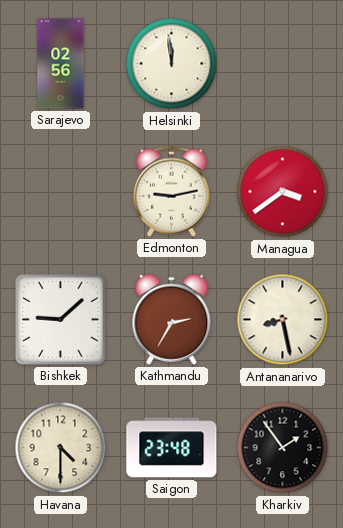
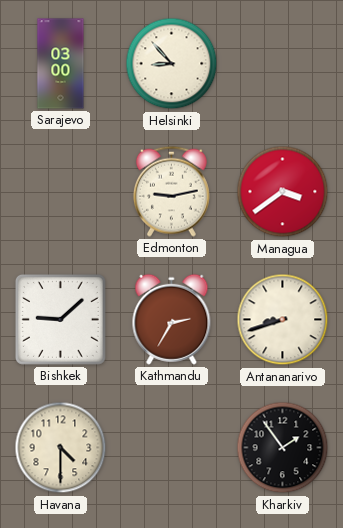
Sarajevo: 02:56 -> 03:00
Helsinki: 11:59 -> 8:53
Antananarivo: 8:28 -> 8:42
Saigon: 23:48 -> none
